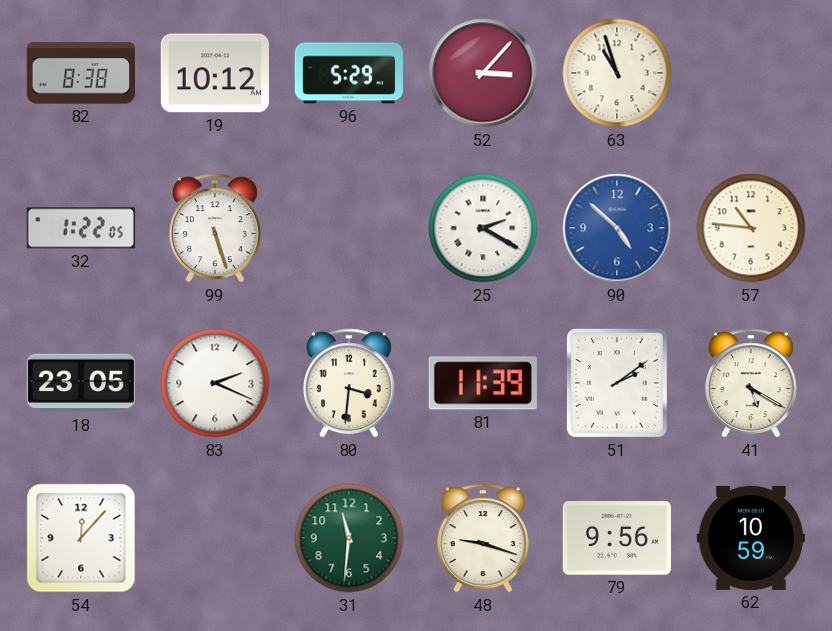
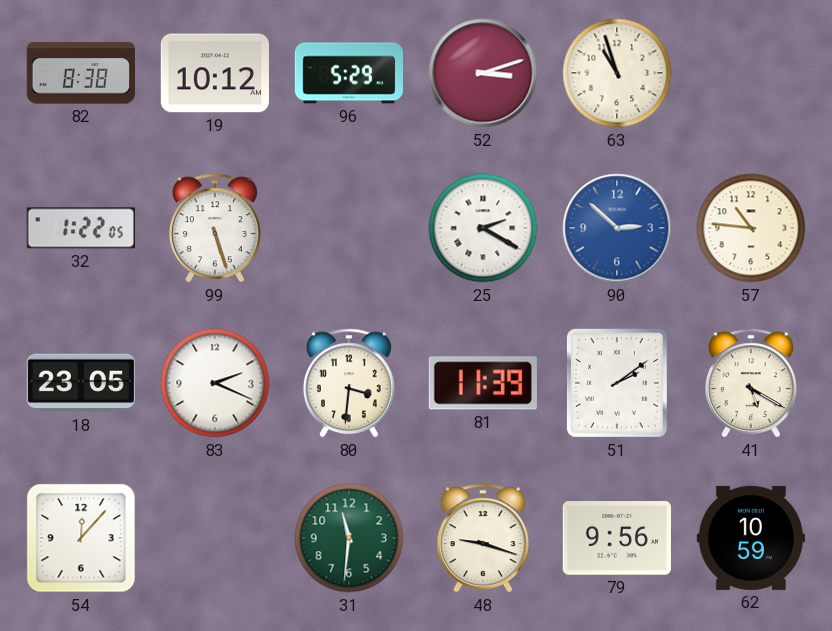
52: 3:07 -> 3:12
90: 4:52 -> 2:52
